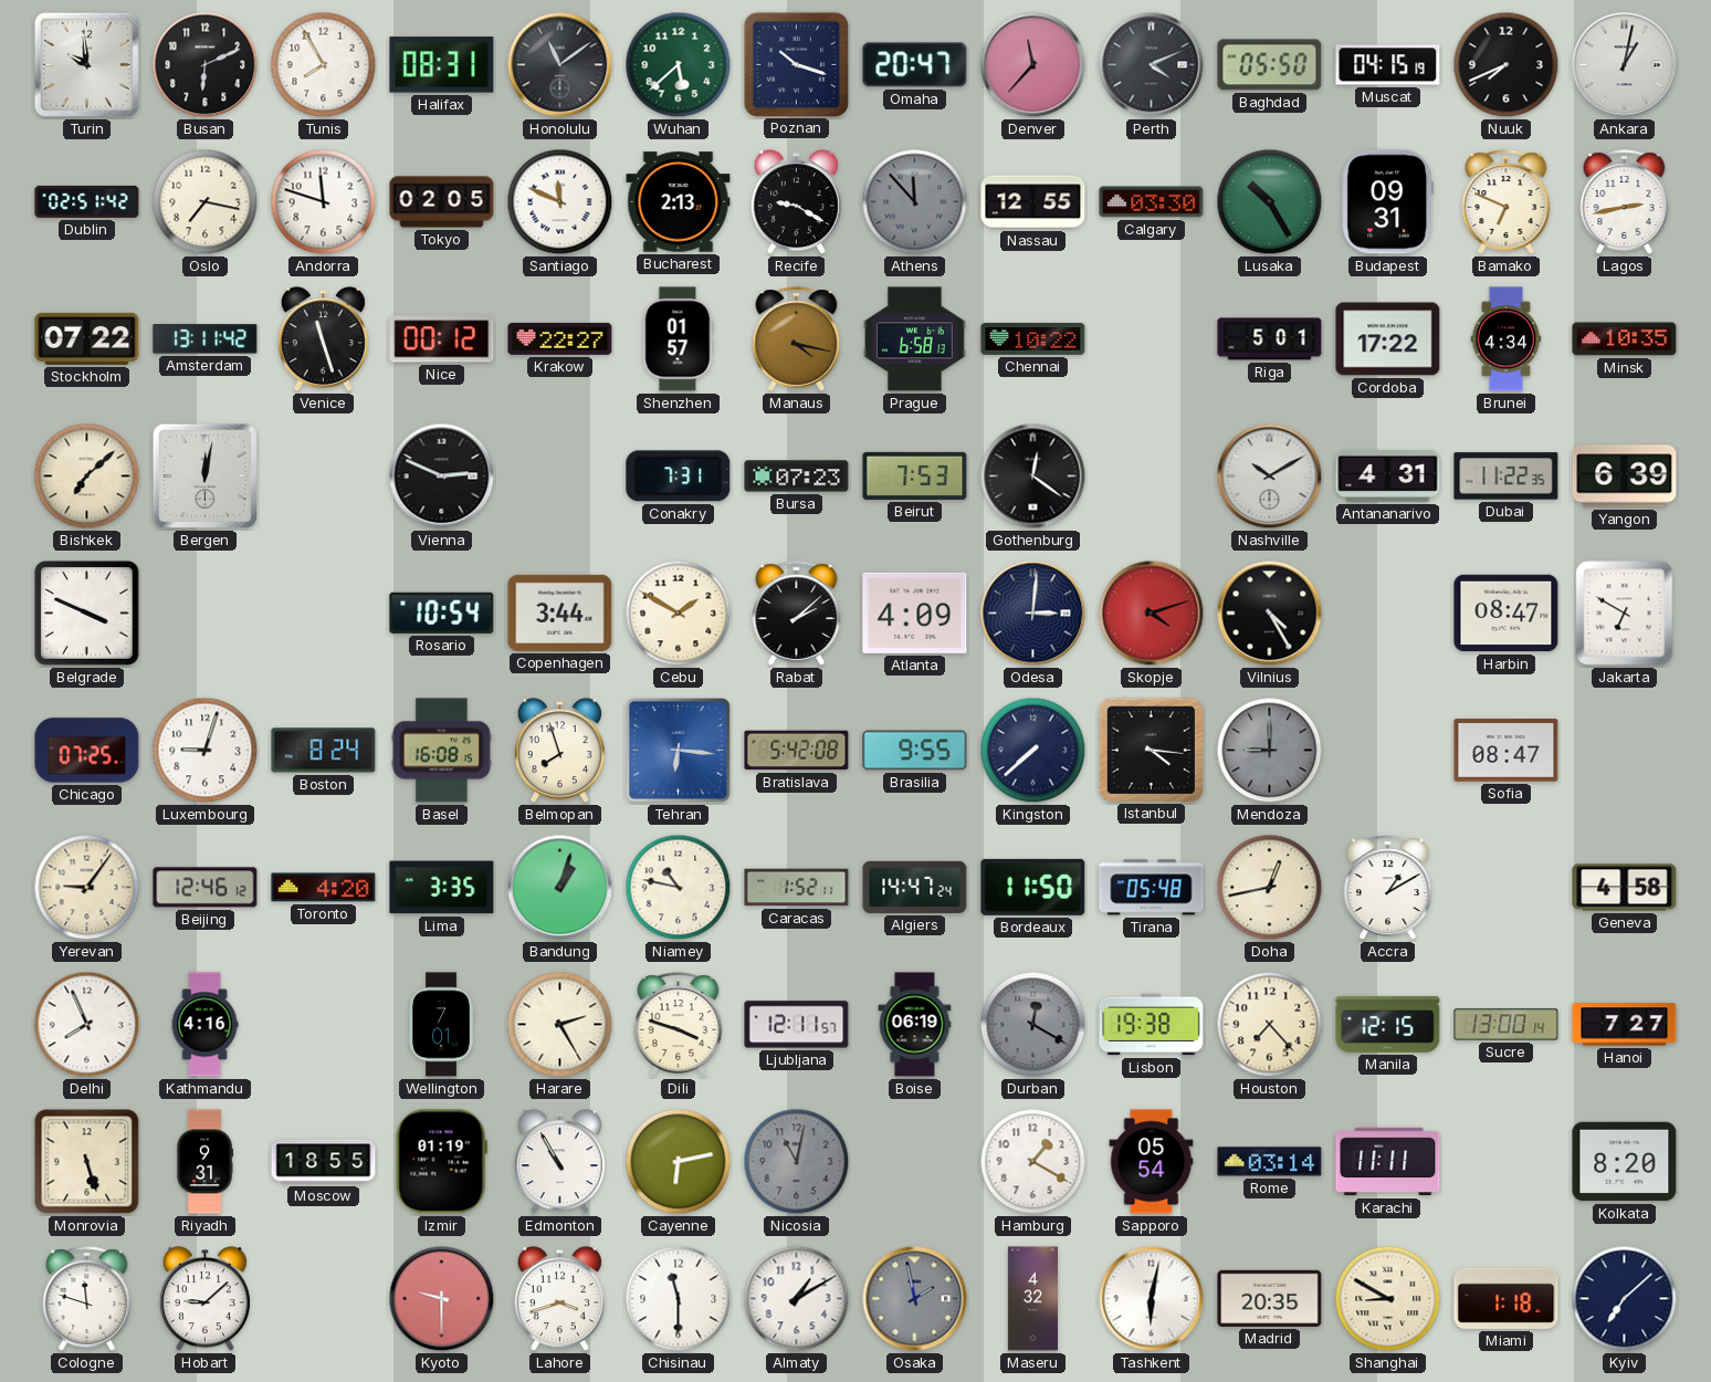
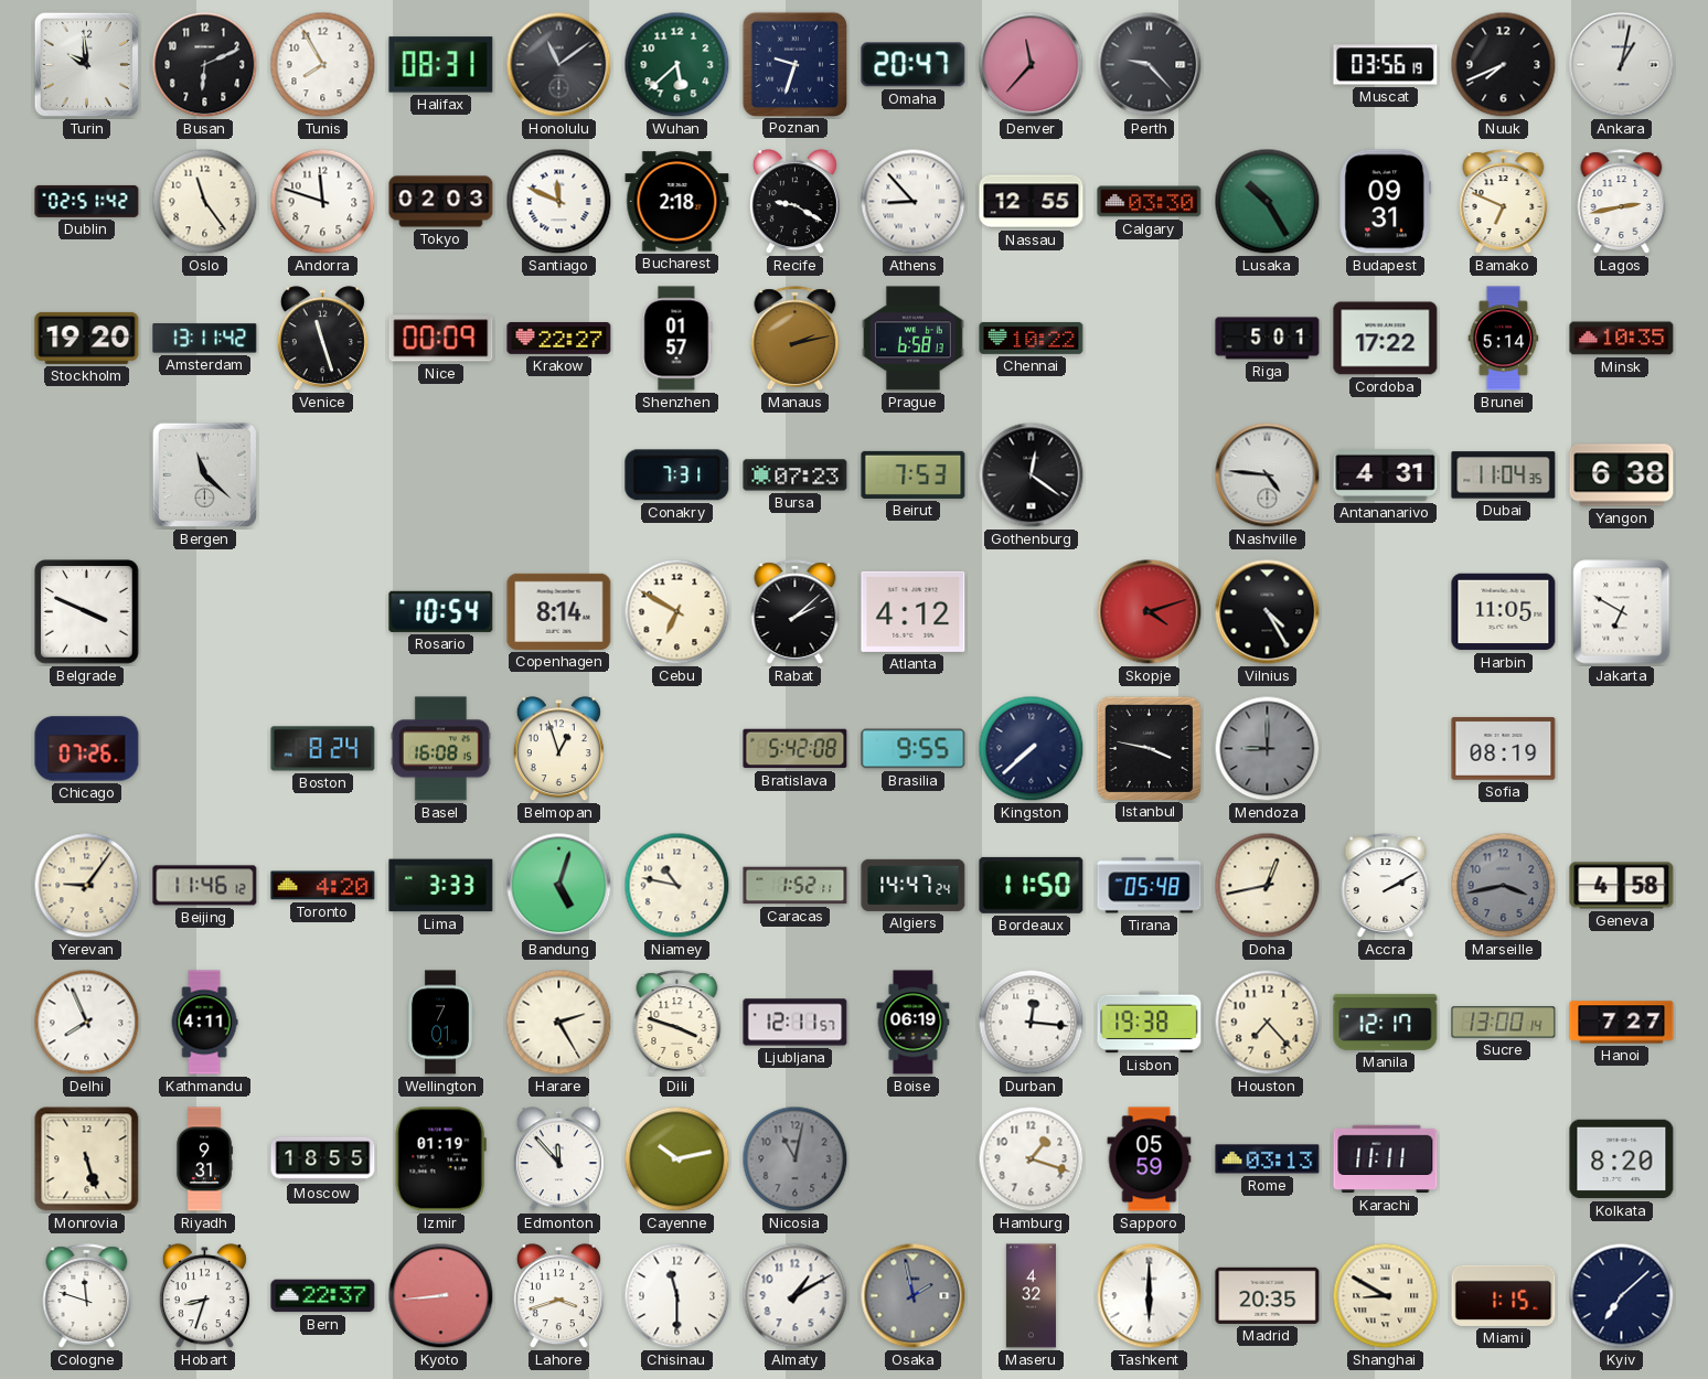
Poznan: 10:18 -> 9:33
Perth: 4:11 -> 9:23
Baghdad: 05:50 -> none
Muscat: 04:15 -> 03:56
Oslo: 7:17 -> 11:24
Tokyo: 02:05 -> 02:03
Bucharest: 2:13 -> 2:18
Athens: 11:53 -> 8:53
Athens dial: grey -> white
Stockholm: 07:22 -> 19:20
Nice: 00:12 -> 00:09
Manaus: 4:17 -> 2:13
Brunei: 4:34 -> 5:14
Bishkek: 7:08 -> none
Bergen: 12:02 -> 11:22
Vienna: 2:49 -> none
Nashville: 10:10 -> 4:46
Dubai: 11:22 -> 11:04
Yangon: 6:39 -> 6:38
Copenhagen: 3:44 -> 8:14
Cebu: 1:50 -> 6:50
Atlanta: 4:09 -> 4:12
Odesa: 3:01 -> none
Harbin: 08:47 -> 11:05
Chicago: 07:25 -> 07:26
Luxembourg: 9:03 -> none
Belmopan: 7:57 -> 12:57
Tehran: 6:16 -> none
Istanbul: 4:16 -> 3:47
Sofia: 08:47 -> 08:19
Beijing: 12:46 -> 11:46
Lima: 3:35 -> 3:33
Bandung: 1:03 -> 5:03
Accra: 1:10 -> 2:10
Marseille: none -> 3:43
Kathmandu: 4:16 -> 4:11
Durban: 12:20 -> 12:16
Durban dial: grey -> white
Manila: 12:15 -> 12:17
Edmonton: 10:55 -> 11:53
Cayenne: 6:13 -> 10:13
Hamburg: 1:20 -> 1:18
Sapporo: 05:54 -> 05:59
Rome: 03:14 -> 03:13
Hobart: 9:08 -> 8:33
Bern: none -> 22:37
Kyoto: 9:30 -> 8:44
Tashkent: 6:02 -> 6:00
Miami: 1:18 -> 1:15
